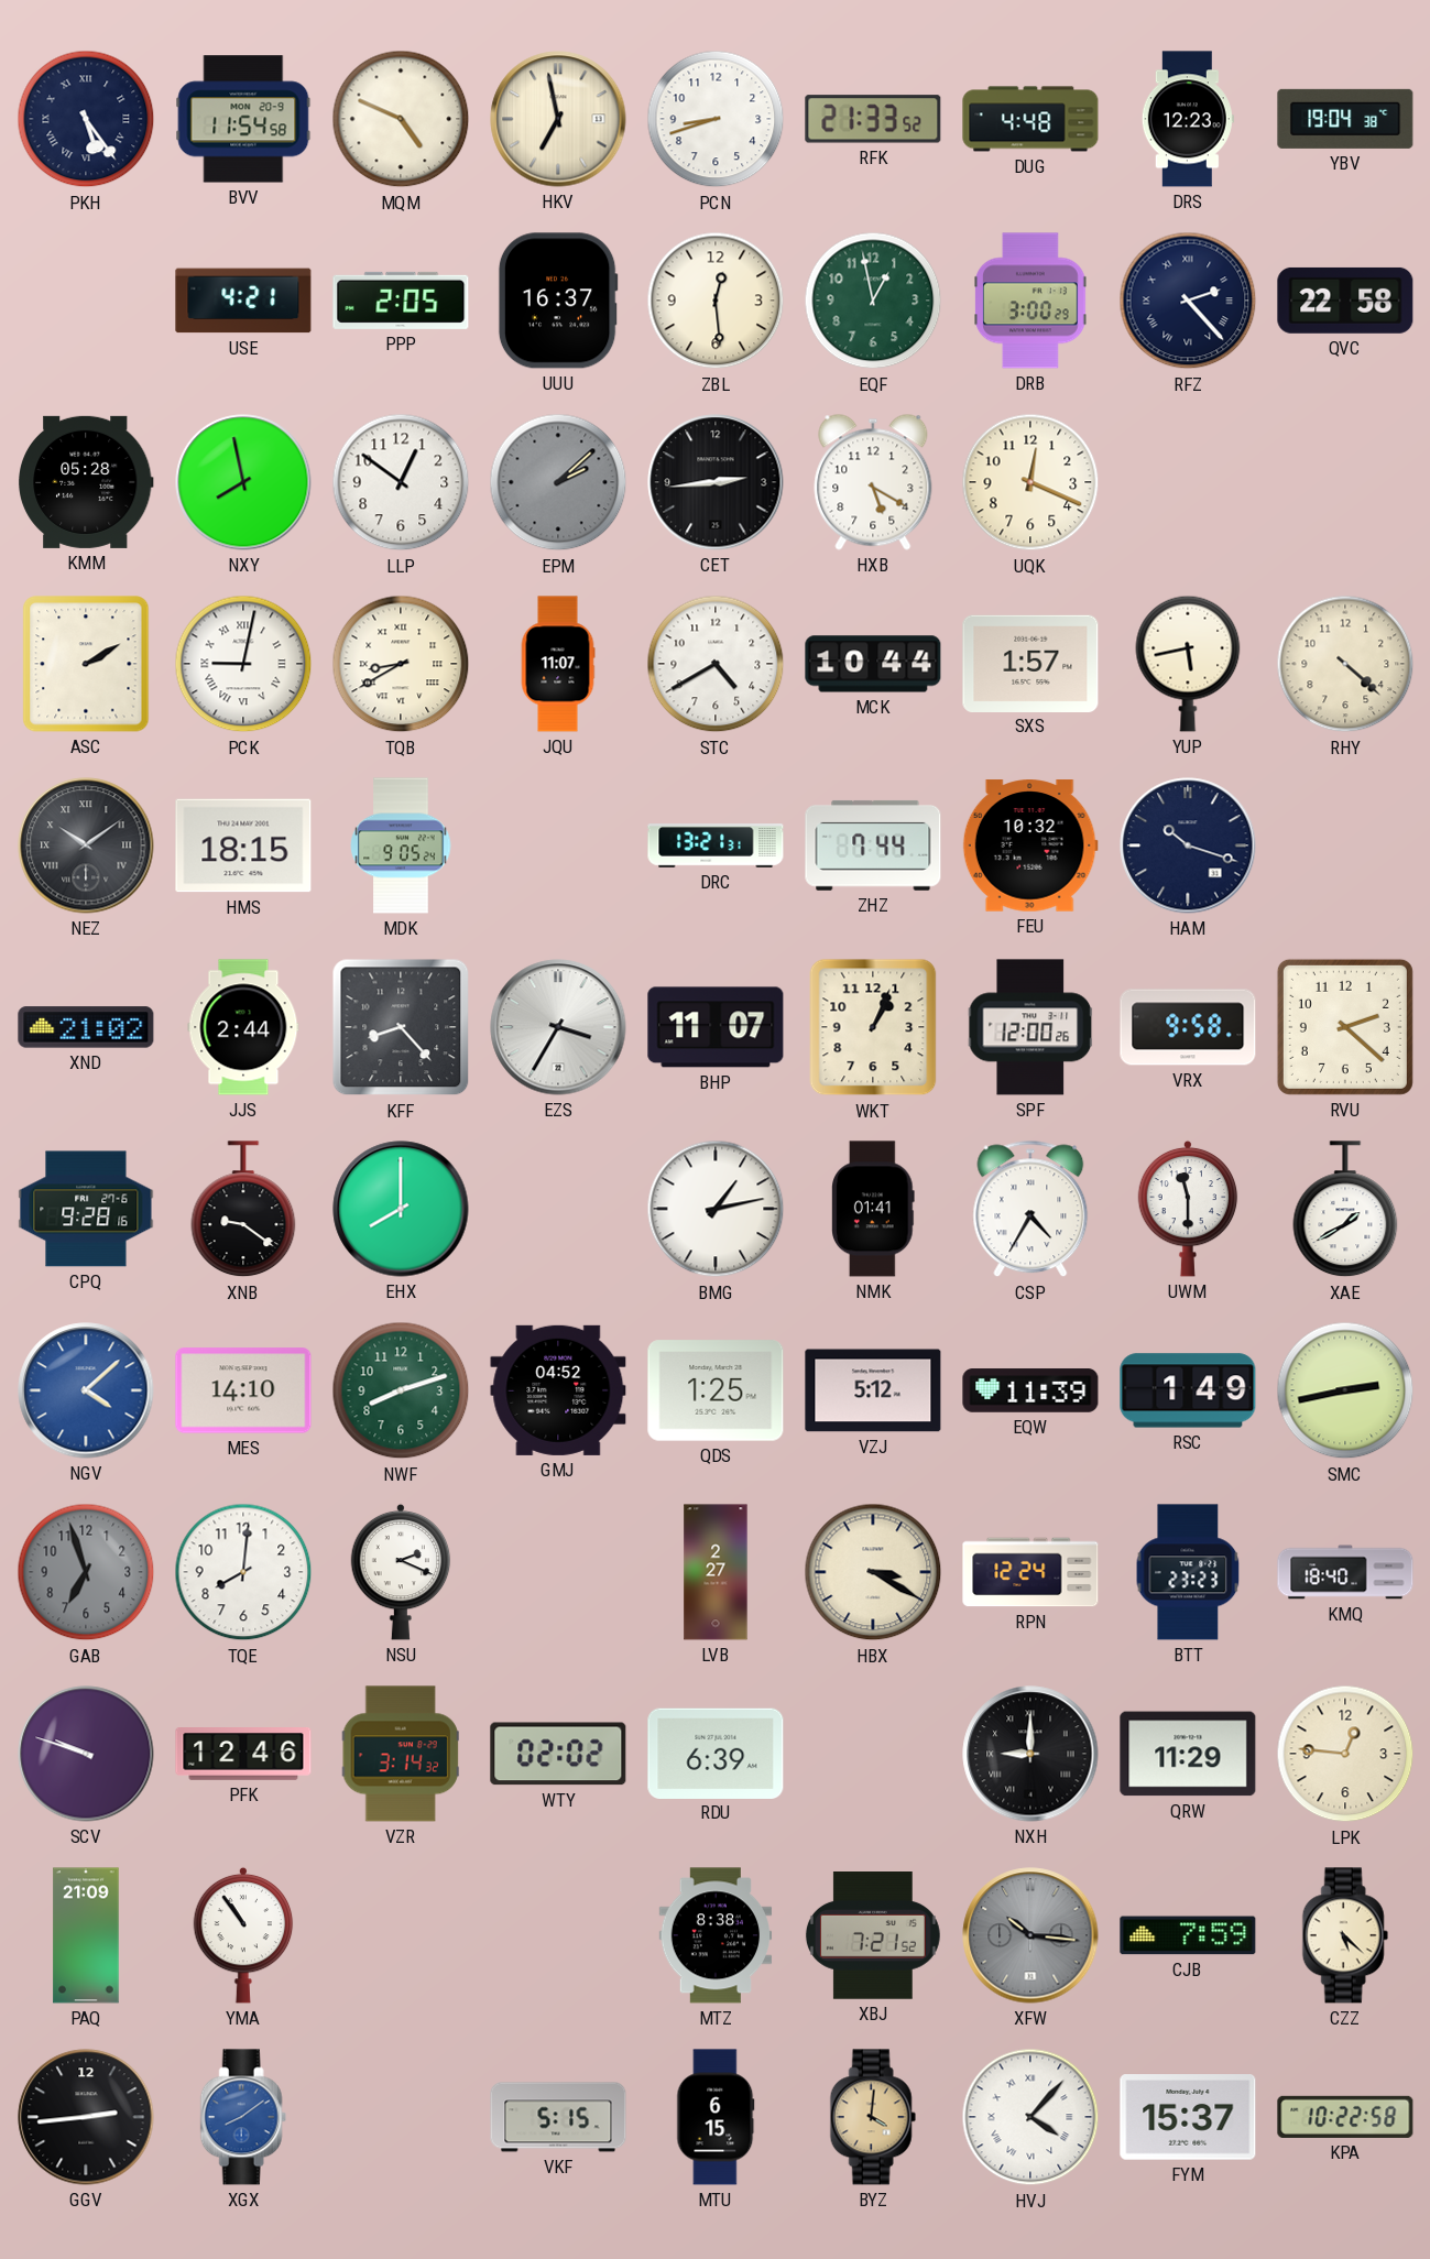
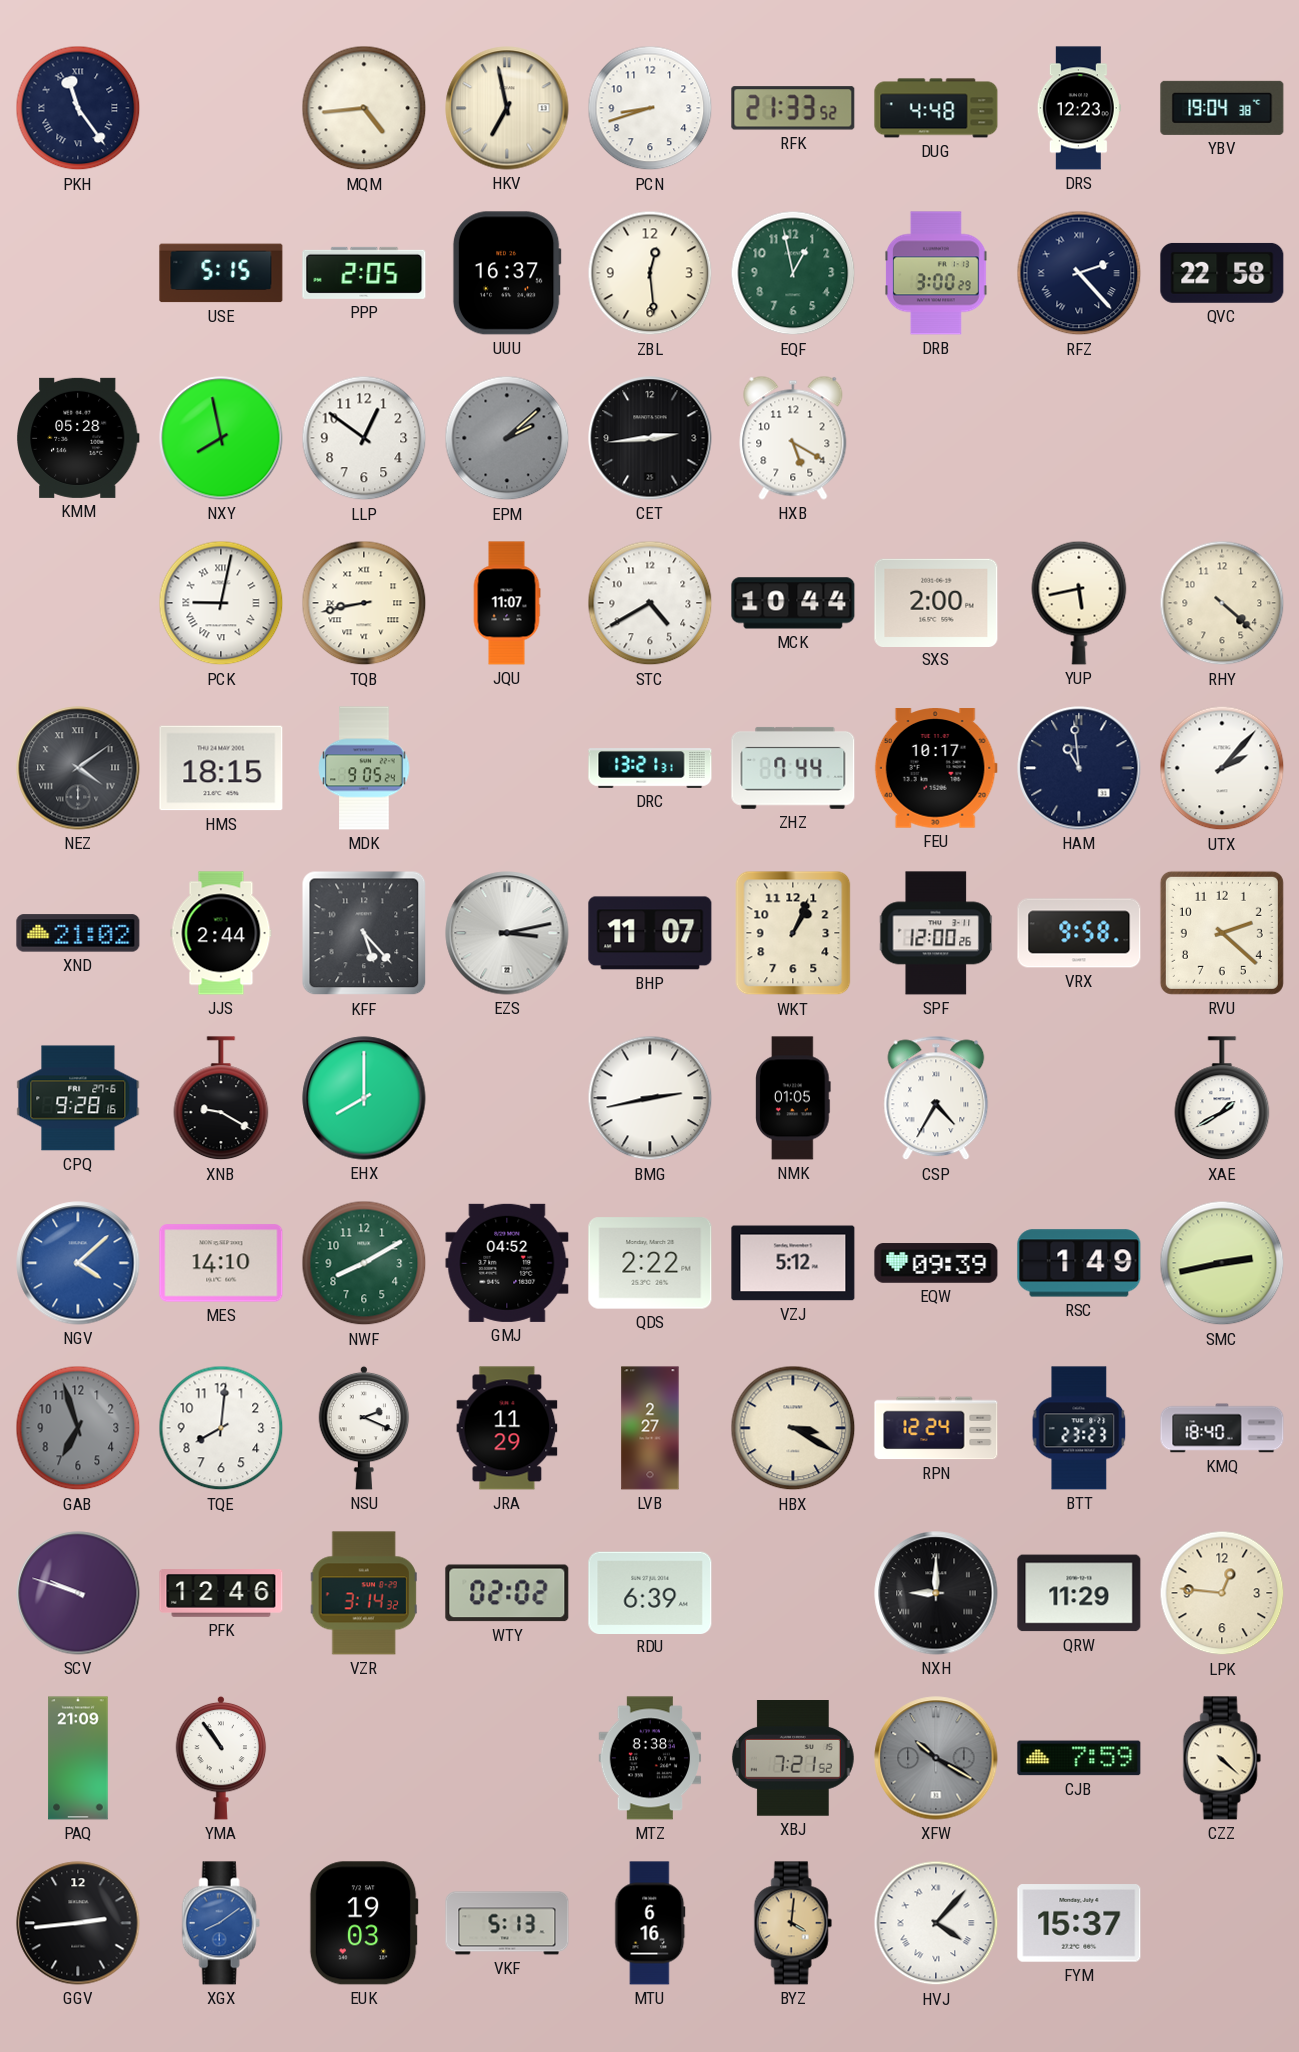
PKH: 5:24 -> 11:24
BVV: 11:54 -> none
MQM: 4:49 -> 4:44
USE: 4:21 -> 5:15
UQK: 12:19 -> none
ASC: 2:10 -> none
TQB: 8:40 -> 8:43
SXS: 1:57 -> 2:00
NEZ: 10:09 -> 4:09
FEU: 10:32 -> 10:17
HAM: 10:18 -> 10:59
UTX: none -> 2:07
KFF: 8:23 -> 5:23
EZS: 3:35 -> 3:13
XNB: 9:21 -> 9:20
BMG: 1:13 -> 2:43
NMK: 01:41 -> 01:05
UWM: 11:30 -> none
NWF: 8:12 -> 8:10
QDS: 1:25 -> 2:22
EQW: 11:39 -> 09:39
JRA: none -> 11:29
XFW: 10:16 -> 10:20
CZZ: 5:22 -> 4:22
EUK: none -> 19:03
VKF: 5:15 -> 5:13
MTU: 6:15 -> 6:16
KPA: 10:22 -> none
